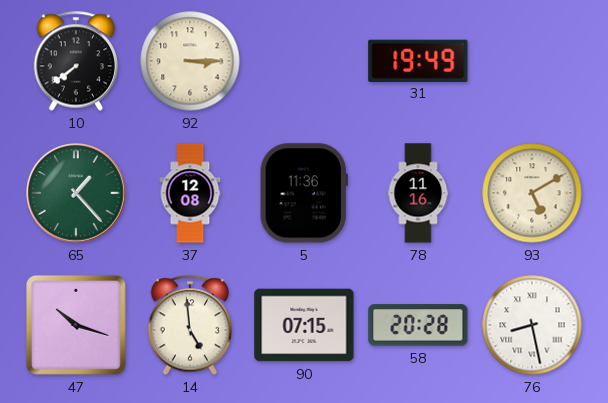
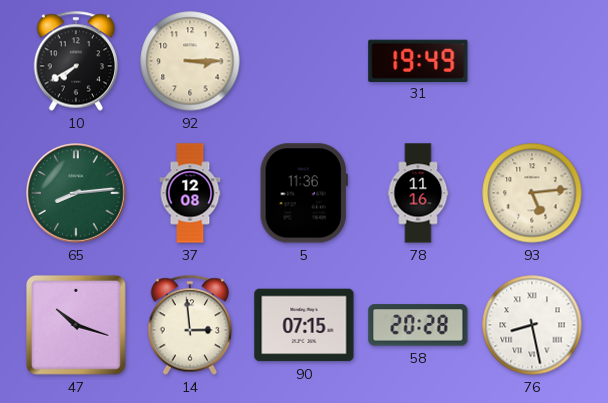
10: 7:39 -> 7:40
65: 1:23 -> 8:14
93: 5:10 -> 5:14
14: 4:59 -> 2:59
